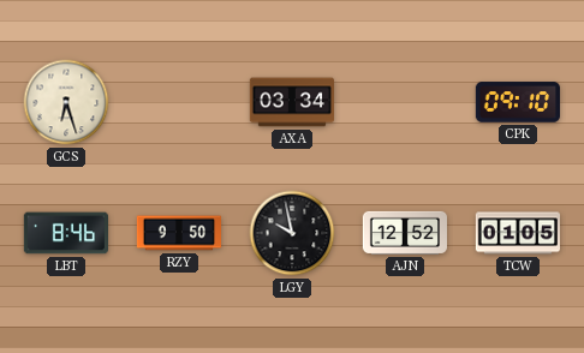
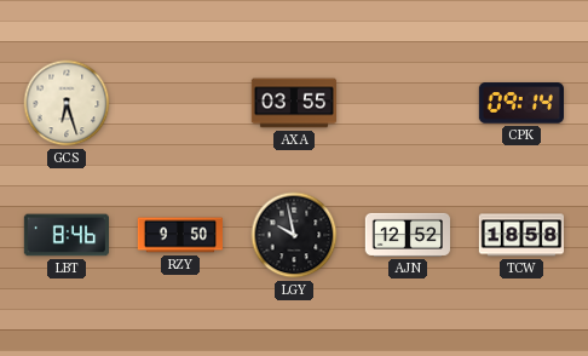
AXA: 03:34 -> 03:55
CPK: 09:10 -> 09:14
TCW: 01:05 -> 18:58
